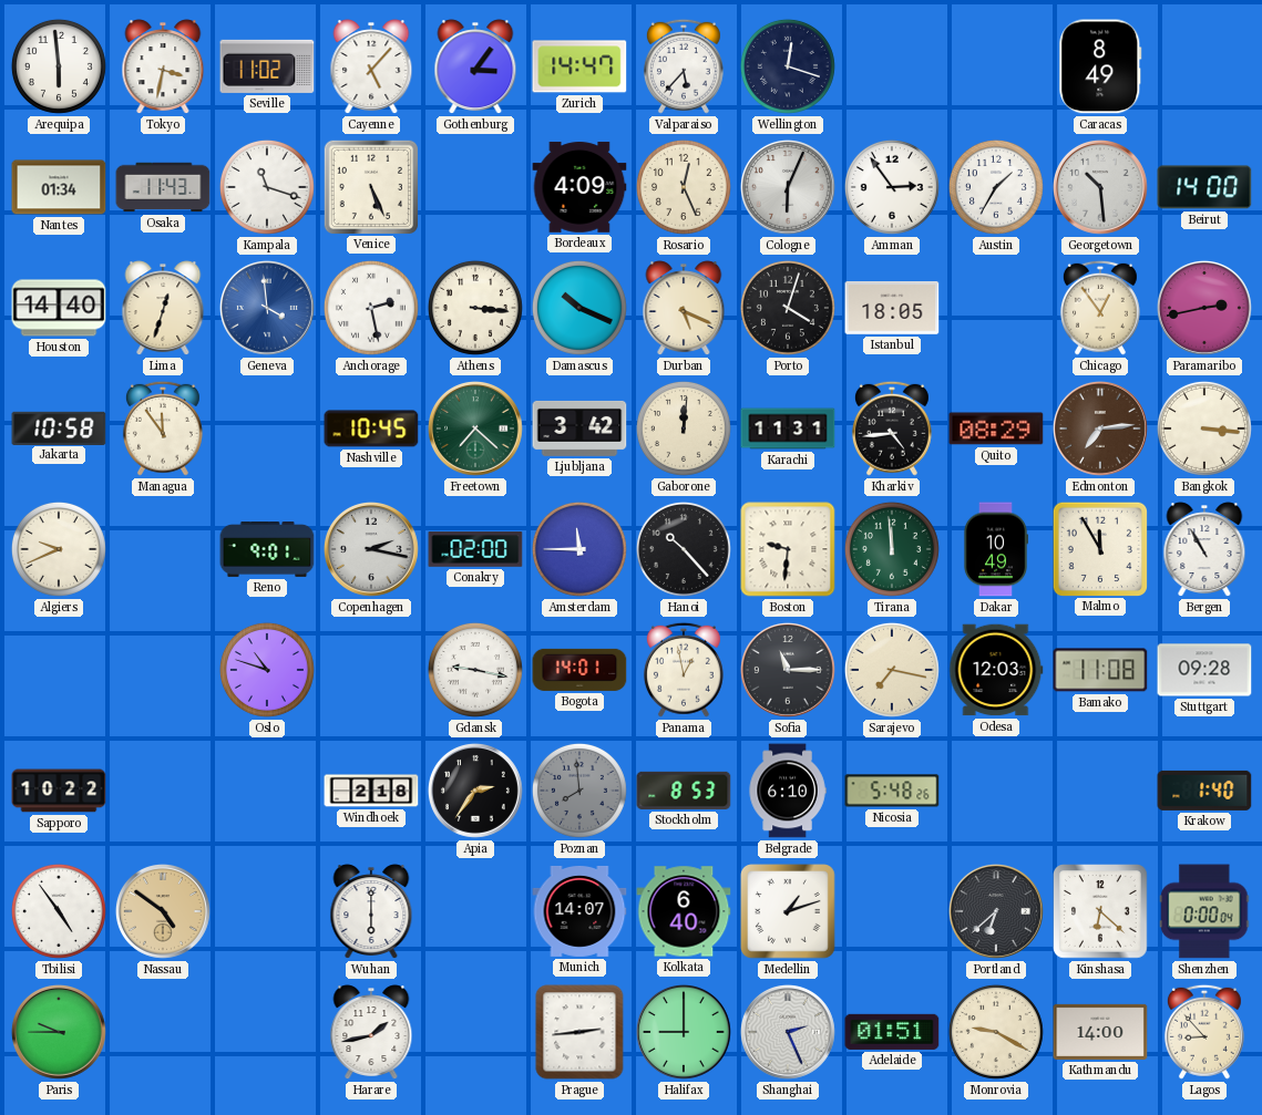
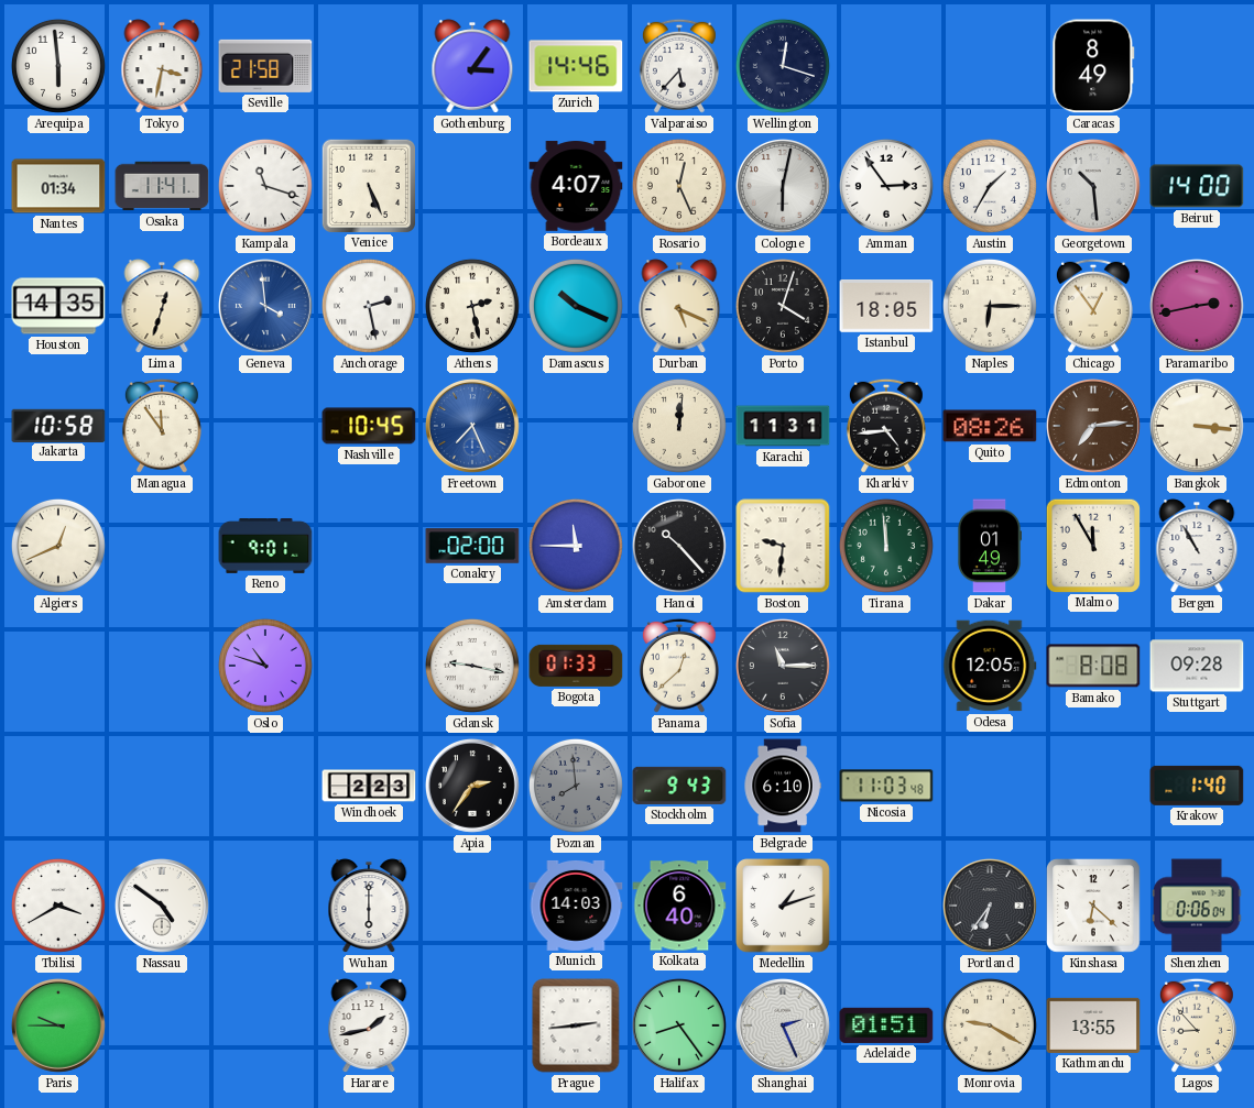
Seville: 11:02 -> 21:58
Cayenne: 5:07 -> none
Zurich: 14:47 -> 14:46
Osaka: 11:43 -> 11:41
Bordeaux: 4:09 -> 4:07
Cologne: 6:04 -> 6:02
Houston: 14:40 -> 14:35
Athens: 3:16 -> 2:28
Naples: none -> 6:15
Freetown: 7:22 -> 7:26
Freetown dial: green -> blue
Ljubljana: 3:42 -> none
Quito: 08:29 -> 08:26
Algiers: 9:41 -> 12:41
Copenhagen: 2:17 -> none
Dakar: 10:49 -> 01:49
Bogota: 14:01 -> 01:33
Panama: 12:58 -> 12:38
Sarajevo: 7:17 -> none
Odesa: 12:03 -> 12:05
Bamako: 11:08 -> 8:08
Sapporo: 10:22 -> none
Windhoek: 2:18 -> 2:23
Stockholm: 8:53 -> 9:43
Nicosia: 5:48 -> 11:03
Tbilisi: 4:54 -> 3:40
Nassau dial: champagne -> white
Munich: 14:07 -> 14:03
Portland: 6:38 -> 6:36
Shenzhen: 0:00 -> 0:06
Halifax: 9:00 -> 8:24
Kathmandu: 14:00 -> 13:55
